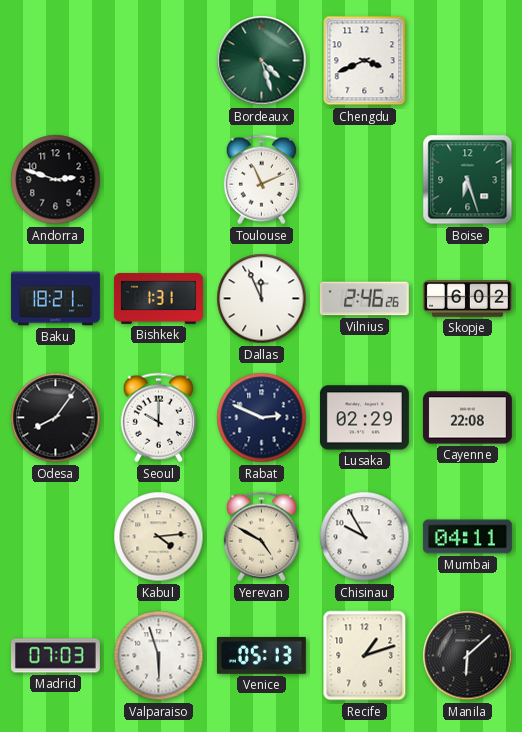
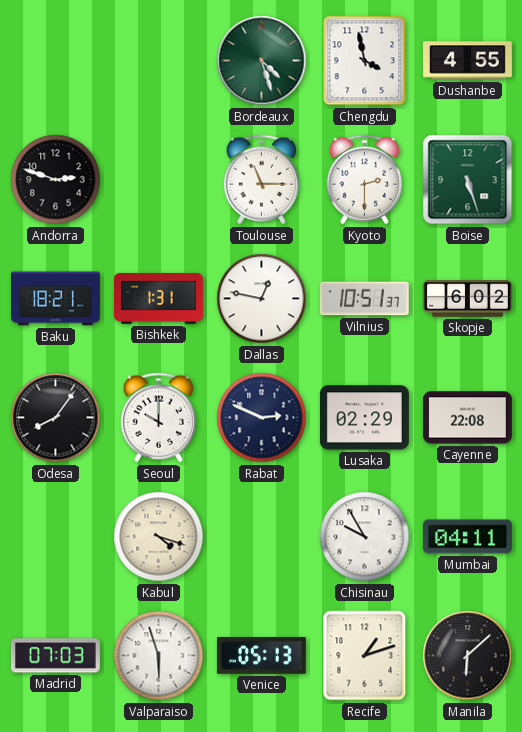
Chengdu: 3:41 -> 3:58
Dushanbe: none -> 4:55
Toulouse: 11:11 -> 11:15
Kyoto: none -> 2:30
Boise: 6:27 -> 5:27
Dallas: 11:56 -> 12:47
Vilnius: 2:46 -> 10:51
Kabul: 4:14 -> 4:18
Yerevan: 4:50 -> none
